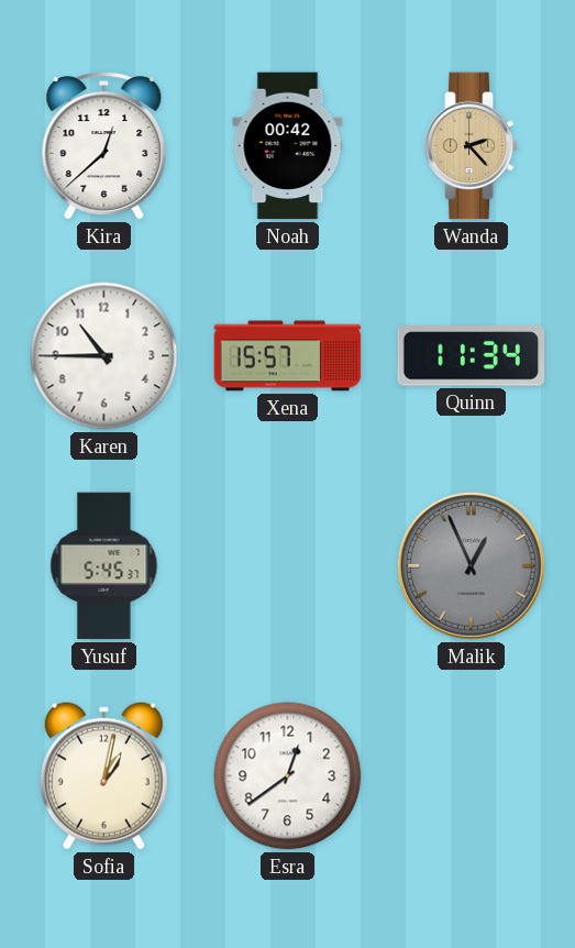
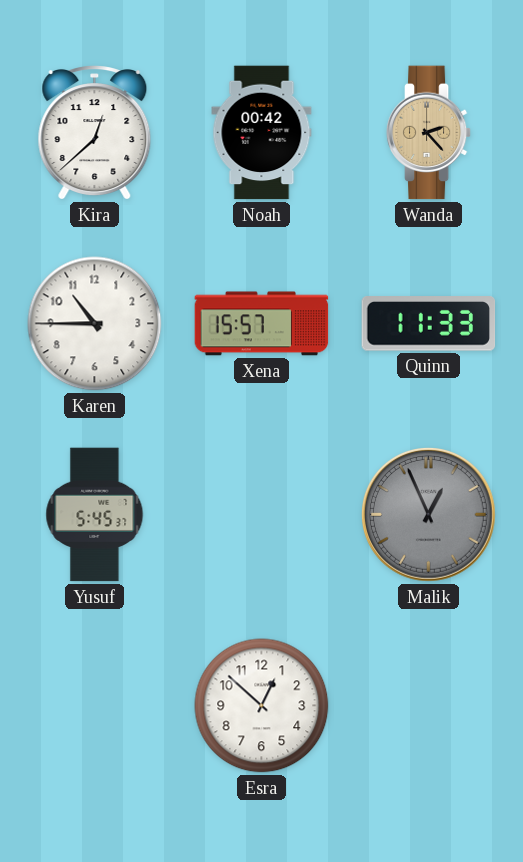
Quinn: 11:34 -> 11:33
Sofia: 1:02 -> none
Esra: 12:39 -> 12:52
